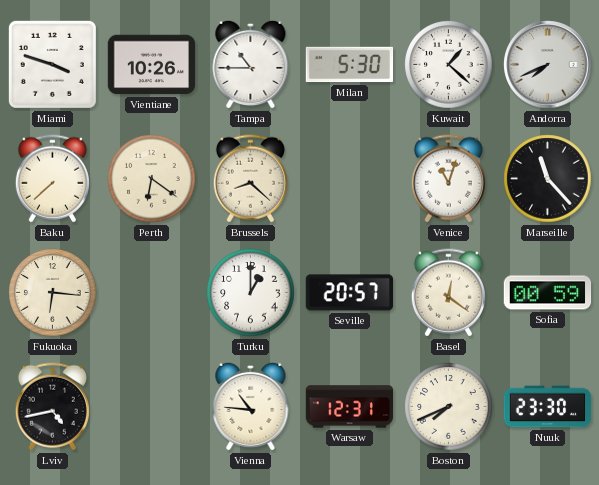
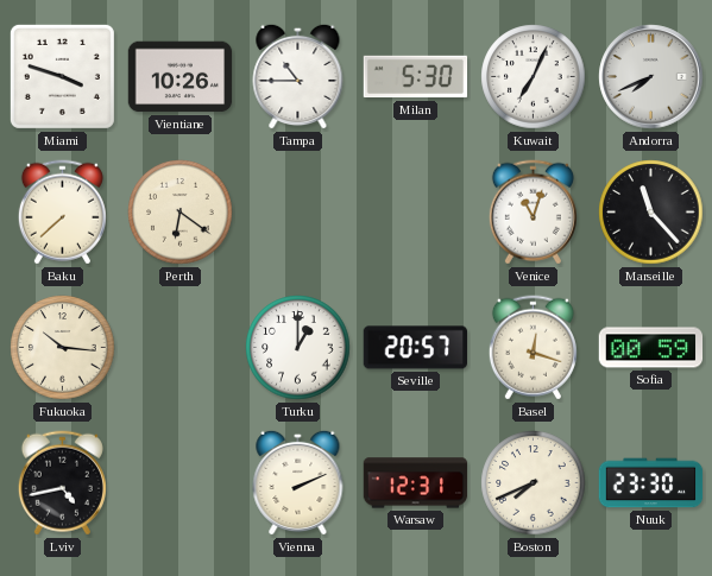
Kuwait: 1:22 -> 7:04
Brussels: 8:22 -> none
Fukuoka: 6:16 -> 10:16
Basel: 12:21 -> 12:18
Vienna: 10:46 -> 2:11
